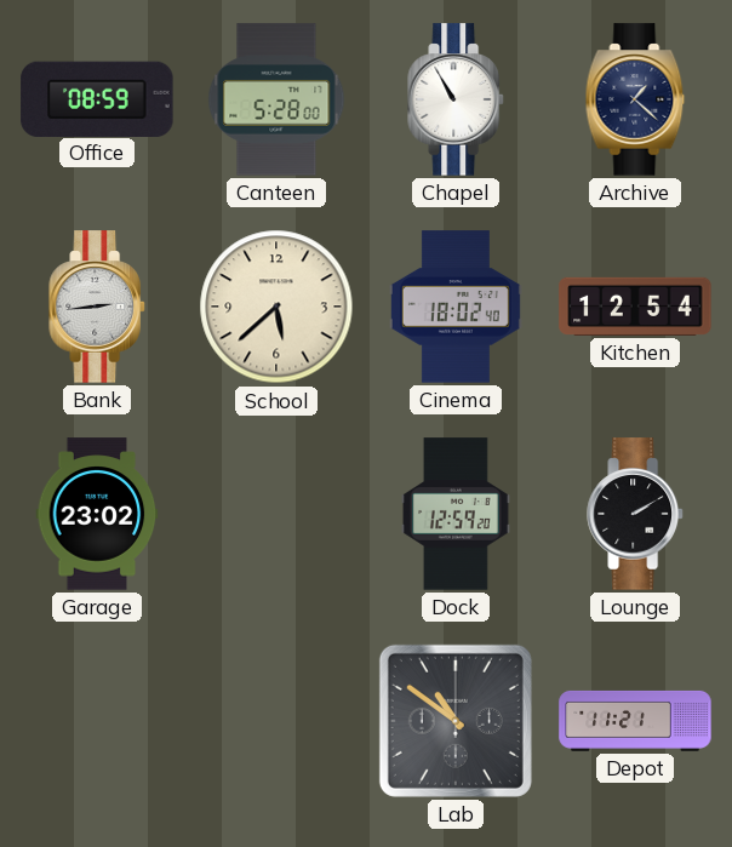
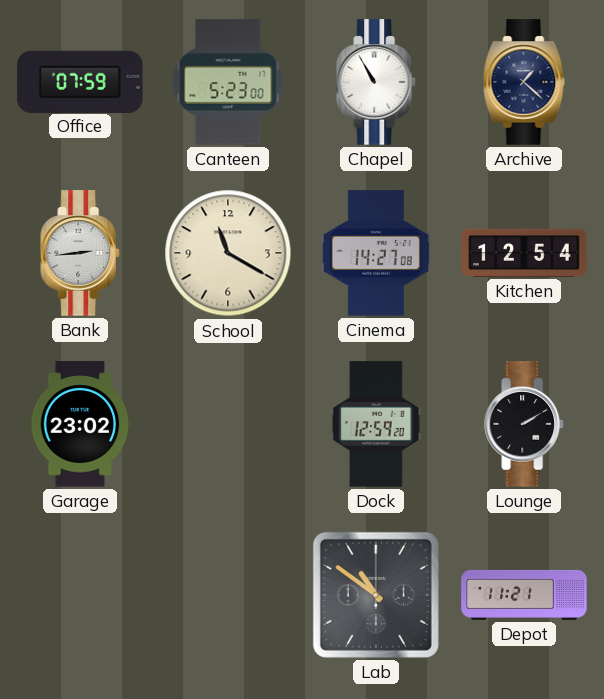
Office: 08:59 -> 07:59
Canteen: 5:28 -> 5:23
School: 5:38 -> 11:20
Cinema: 18:02 -> 14:27
